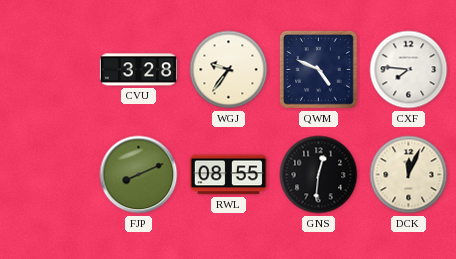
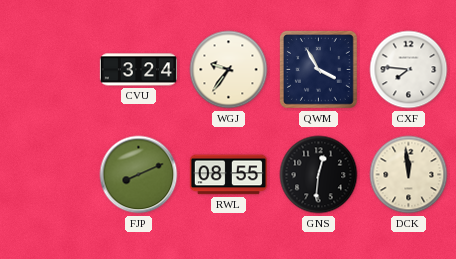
CVU: 3:28 -> 3:24
QWM: 4:49 -> 3:55
DCK: 12:04 -> 11:59
